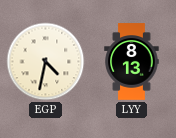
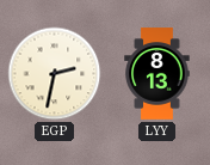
EGP: 4:32 -> 2:32
